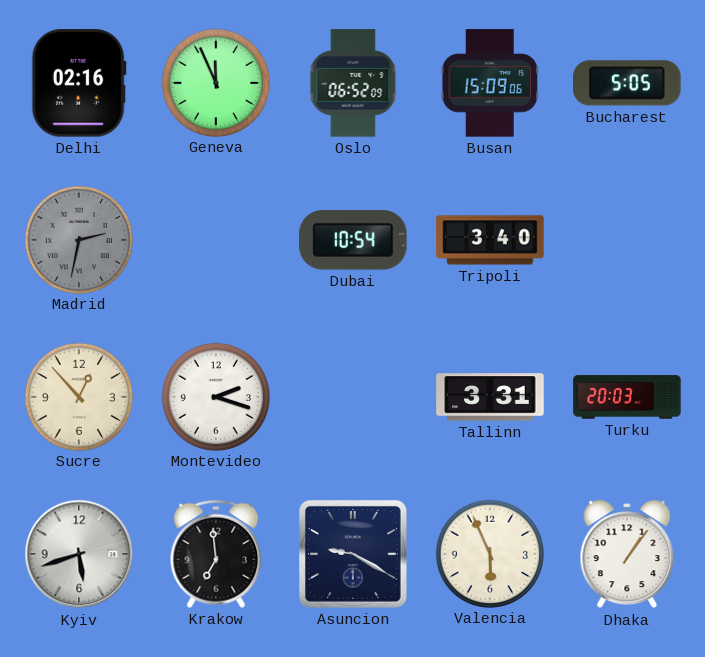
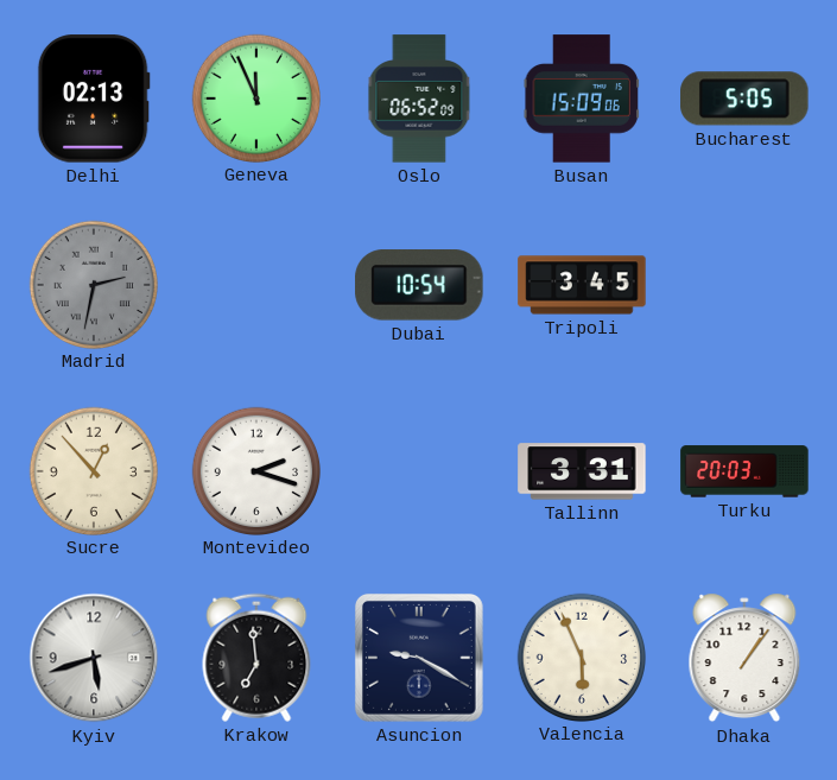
Delhi: 02:16 -> 02:13
Tripoli: 3:40 -> 3:45
